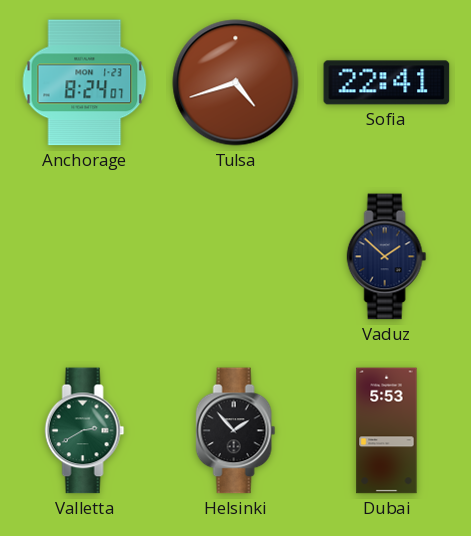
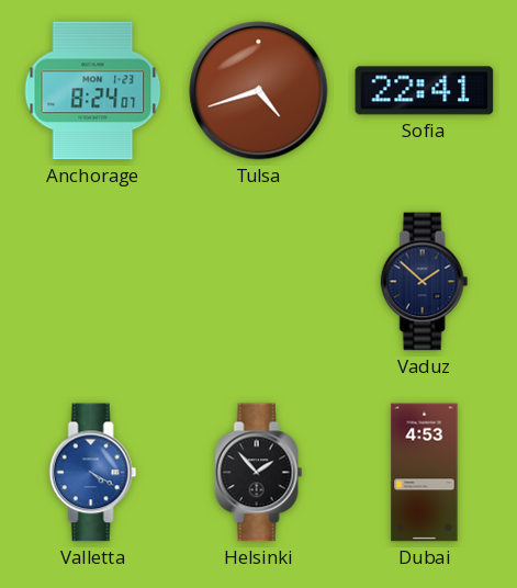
Valletta: 2:40 -> 4:20
Valletta dial: green -> blue
Dubai: 5:53 -> 4:53
